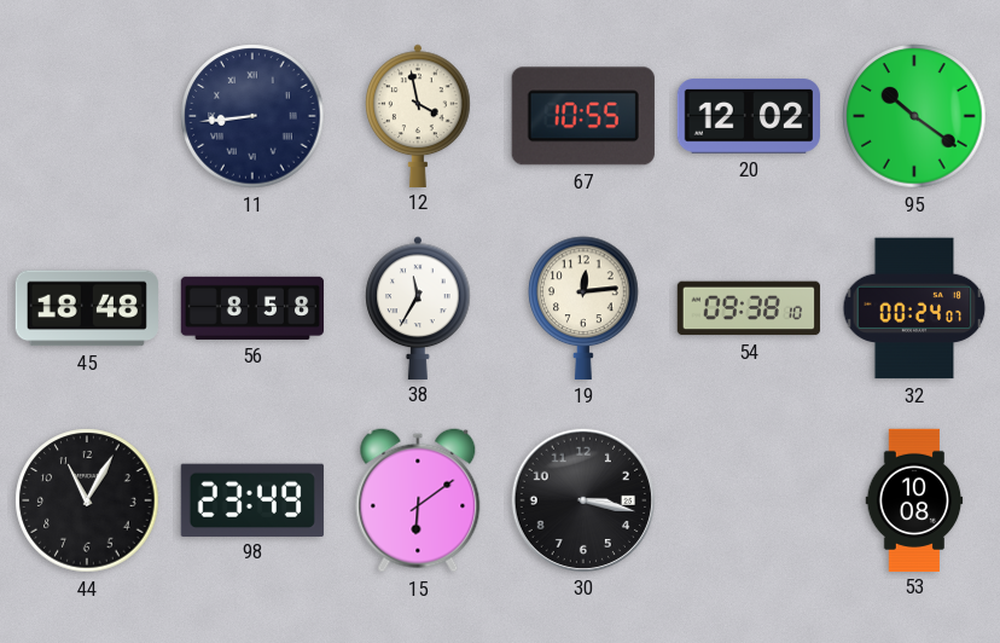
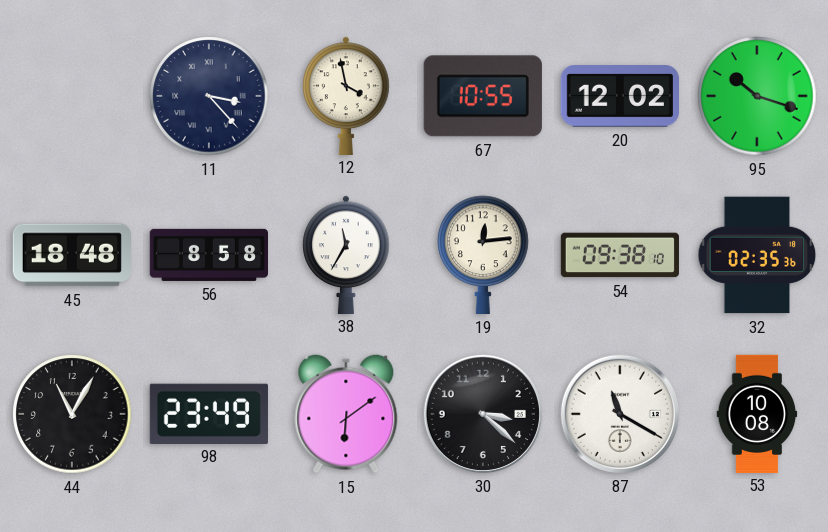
11: 8:44 -> 3:23
95: 10:21 -> 10:18
32: 00:24 -> 02:35
30: 3:17 -> 3:22
87: none -> 11:20
